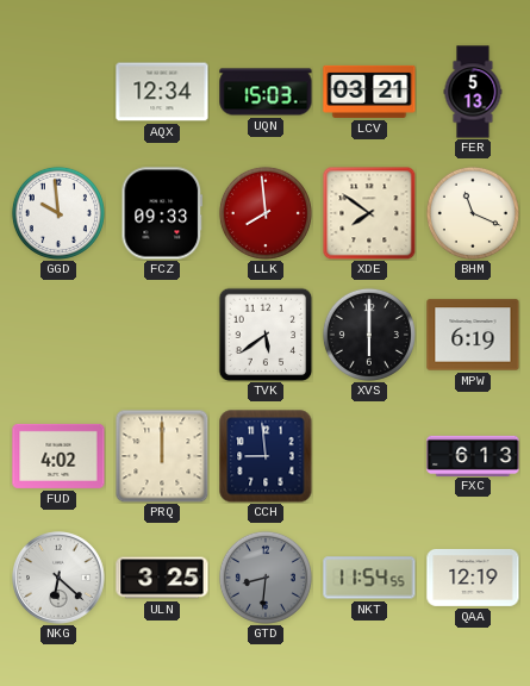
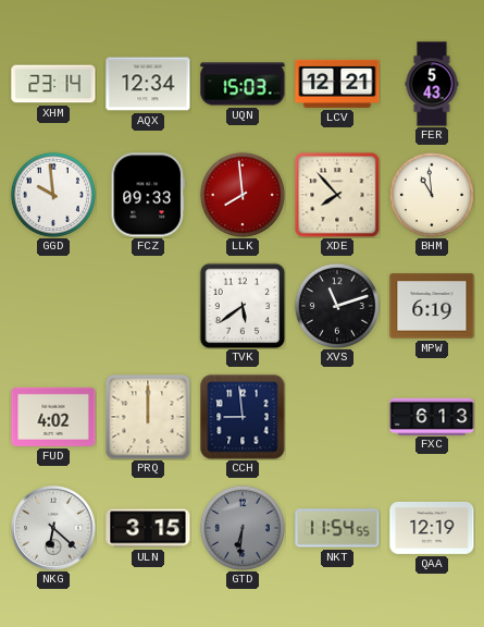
XHM: none -> 23:14
LCV: 03:21 -> 12:21
FER: 5:13 -> 5:43
XDE: 7:51 -> 7:53
BHM: 11:19 -> 10:59
XVS: 6:00 -> 11:12
ULN: 3:25 -> 3:15
GTD: 8:31 -> 6:31
